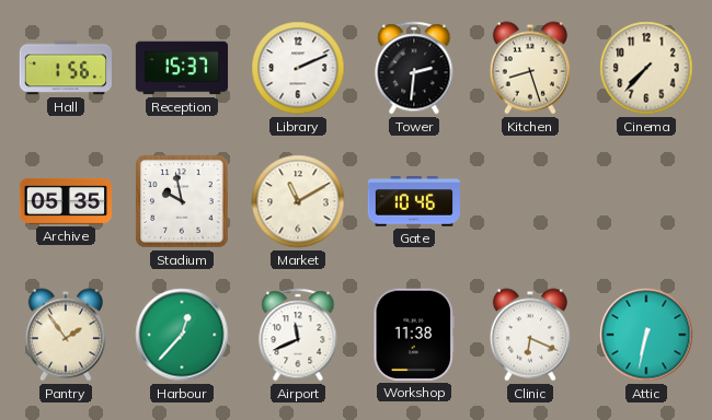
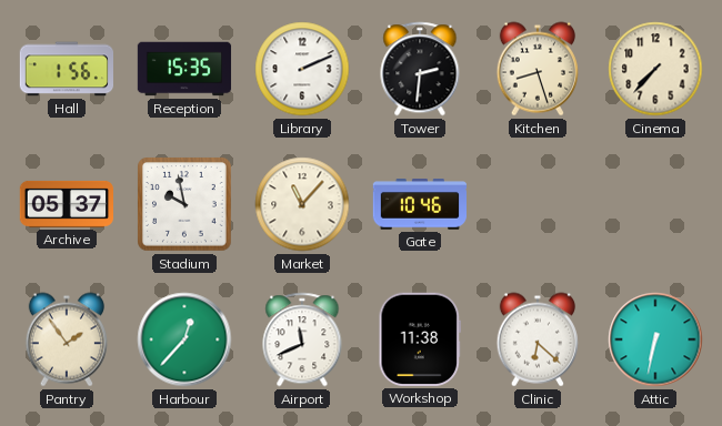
Reception: 15:37 -> 15:35
Archive: 05:35 -> 05:37
Market: 11:10 -> 11:07
Clinic: 6:19 -> 6:22
